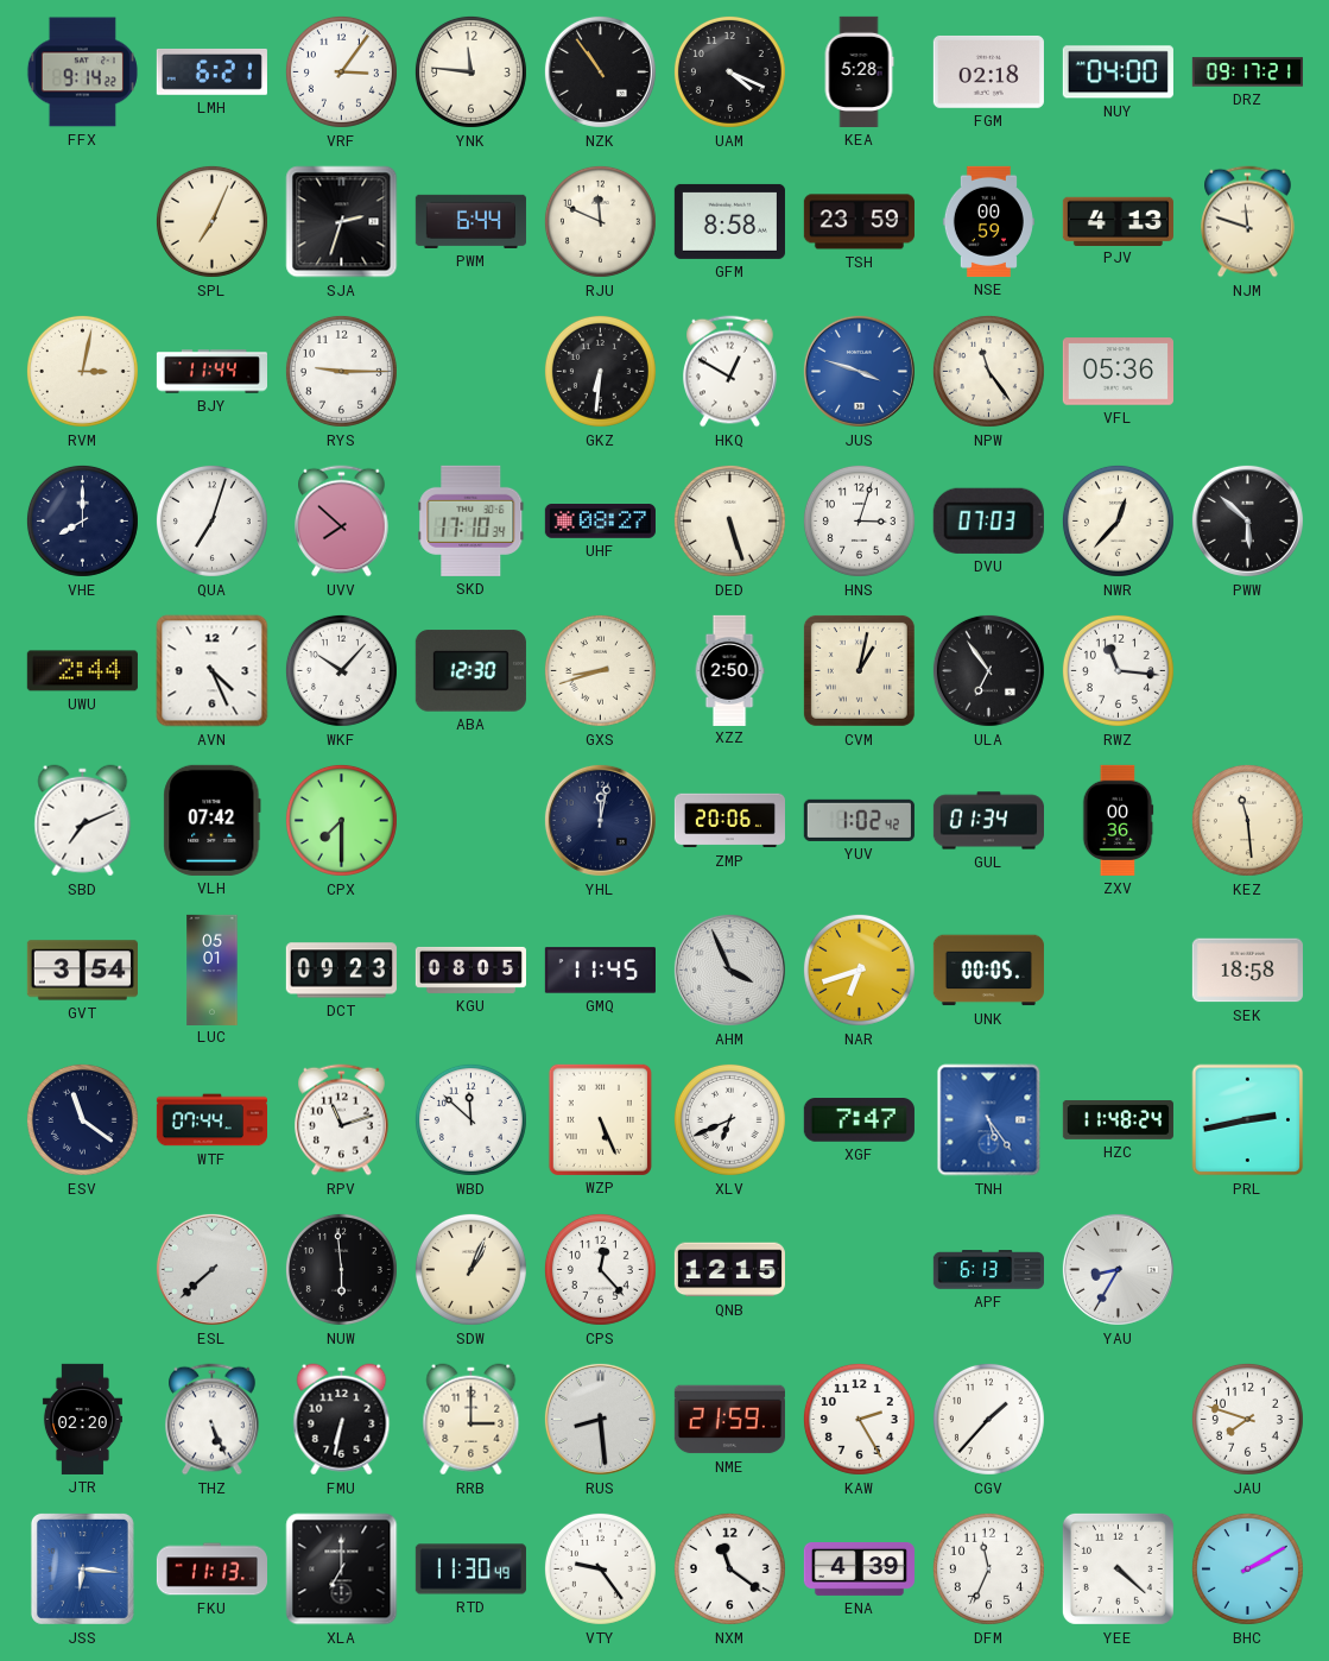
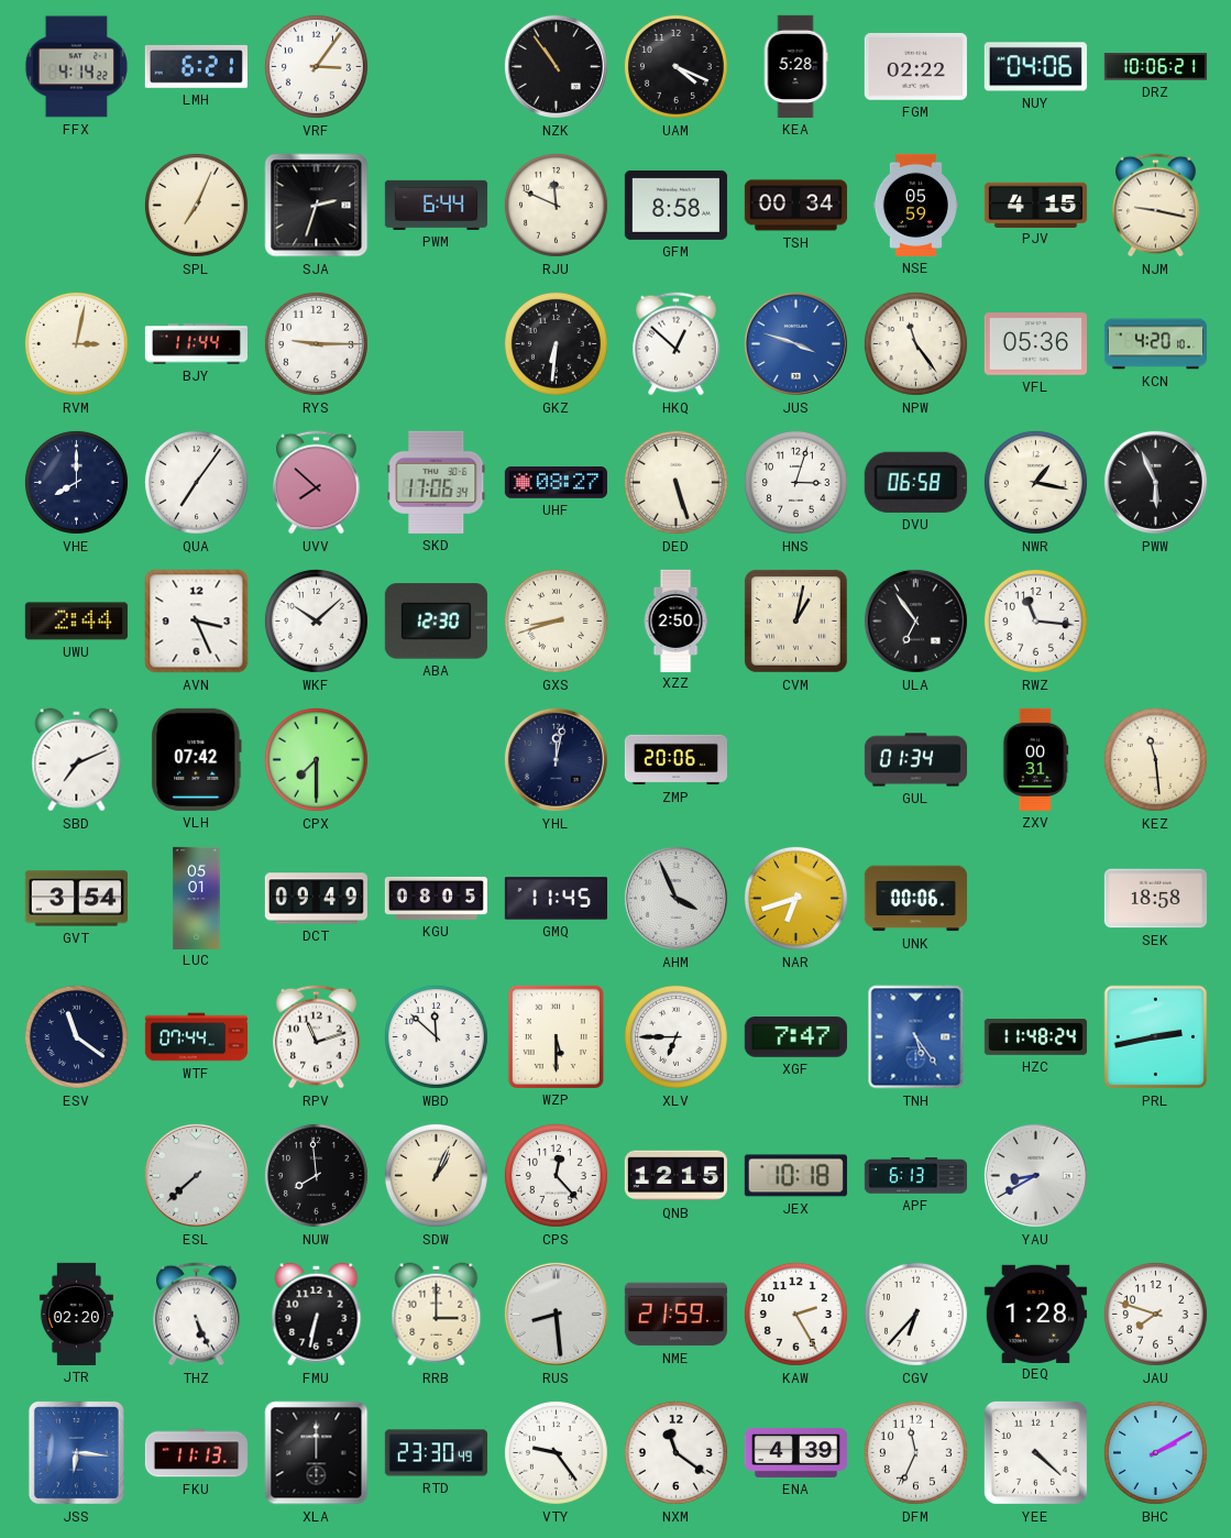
FFX: 9:14 -> 4:14
YNK: 11:46 -> none
FGM: 02:18 -> 02:22
NUY: 04:00 -> 04:06
DRZ: 09:17 -> 10:06
TSH: 23:59 -> 00:34
NSE: 00:59 -> 05:59
PJV: 4:13 -> 4:15
NJM: 11:48 -> 9:17
HKQ: 12:50 -> 12:52
KCN: none -> 4:20
QUA: 7:03 -> 7:06
SKD: 17:10 -> 17:06
DVU: 07:03 -> 06:58
NWR: 12:37 -> 1:17
PWW: 5:52 -> 5:56
AVN: 4:26 -> 3:26
WKF: 10:07 -> 10:08
YUV: 1:02 -> none
ZXV: 00:36 -> 00:31
DCT: 09:23 -> 09:49
UNK: 00:05 -> 00:06
WZP: 5:26 -> 5:30
XLV: 6:41 -> 6:45
NUW: 5:59 -> 7:59
JEX: none -> 10:18
YAU: 8:35 -> 8:40
CGV: 1:37 -> 6:37
DEQ: none -> 1:28
XLA: 7:00 -> 12:00
RTD: 11:30 -> 23:30
